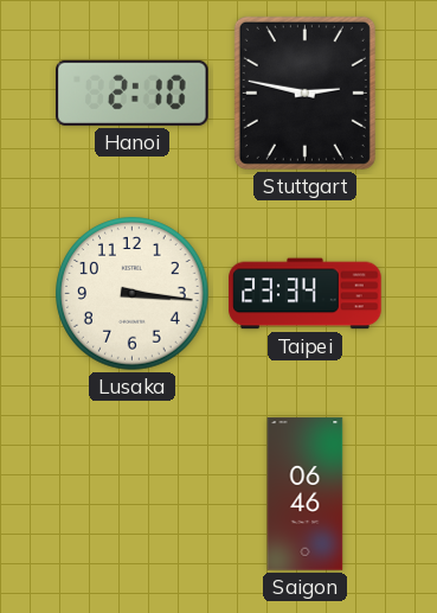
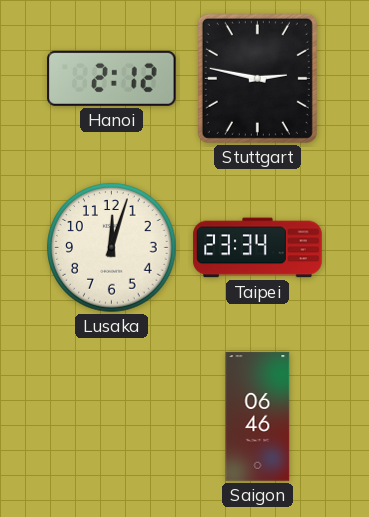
Hanoi: 2:10 -> 2:12
Lusaka: 3:16 -> 12:03
